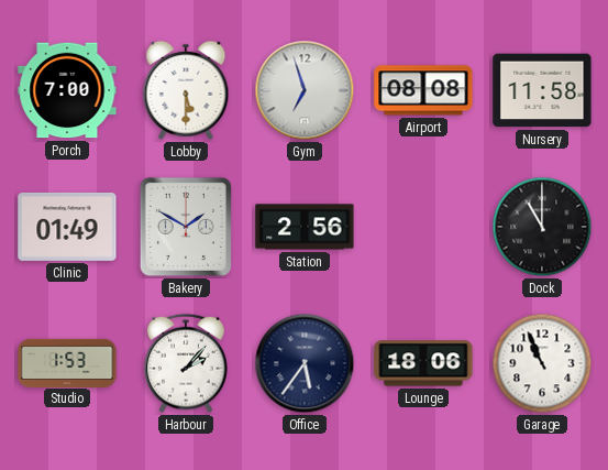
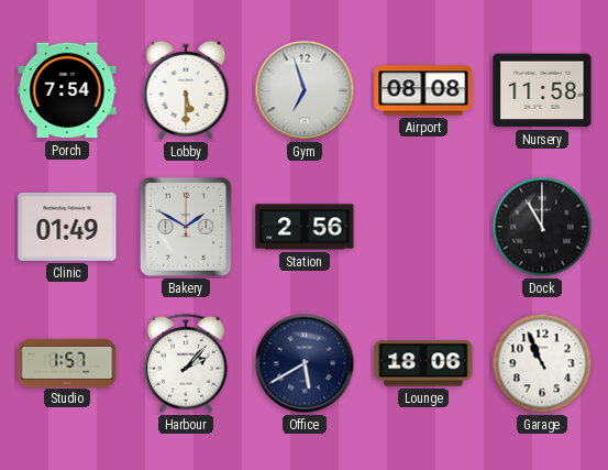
Porch: 7:00 -> 7:54
Studio: 1:53 -> 1:57
Office: 5:36 -> 5:40
